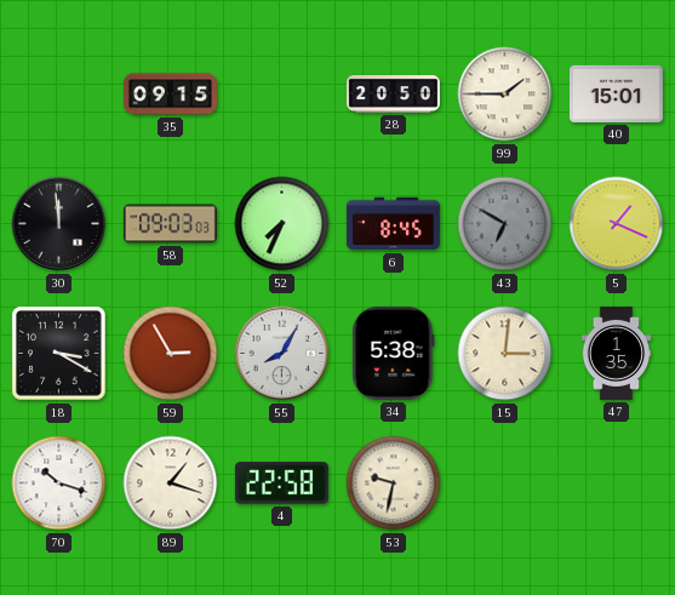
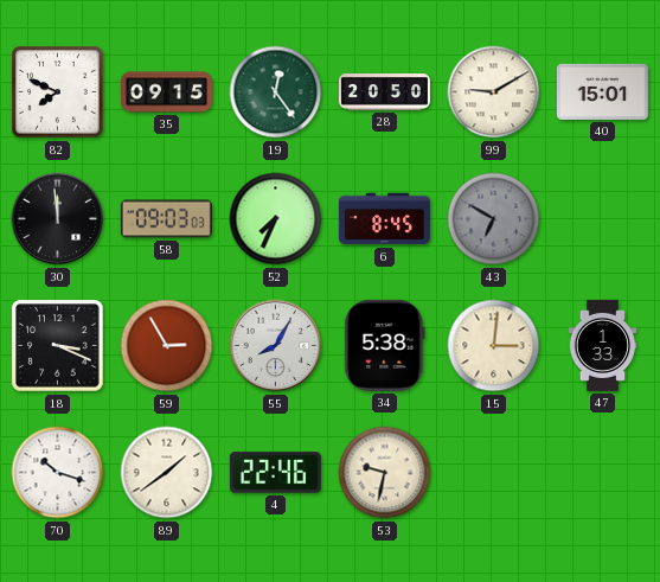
82: none -> 7:49
19: none -> 12:24
99: 1:45 -> 9:10
5: 1:19 -> none
18: 3:20 -> 3:19
47: 1:35 -> 1:33
89: 1:18 -> 1:39
4: 22:58 -> 22:46
